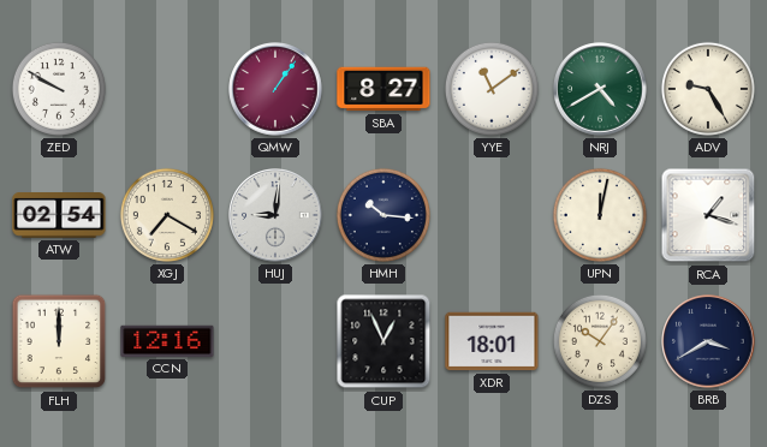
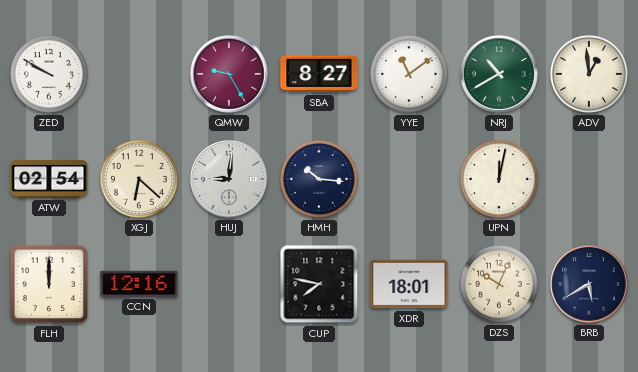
QMW: 1:06 -> 9:25
NRJ: 4:40 -> 10:40
ADV: 9:25 -> 12:59
XGJ: 7:20 -> 6:22
RCA: 1:18 -> none
CUP: 12:56 -> 7:47
DZS: 10:06 -> 10:04
BRB: 3:40 -> 5:40
